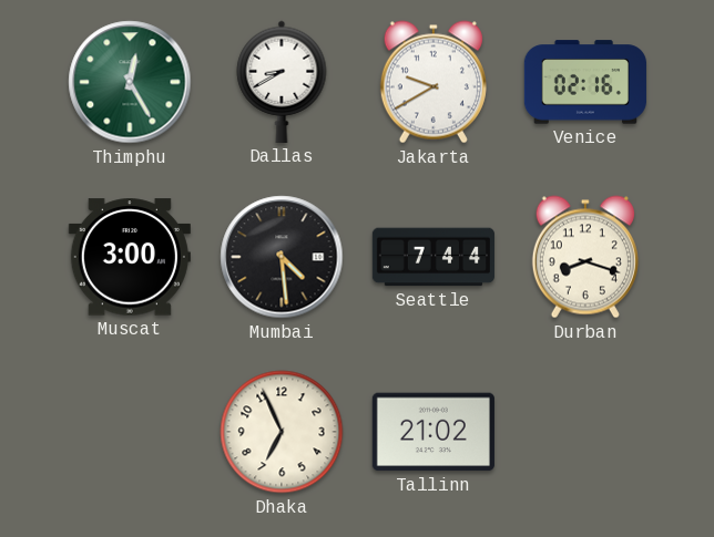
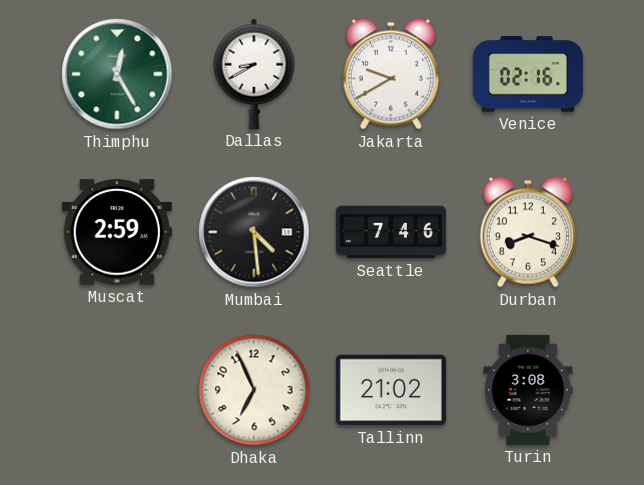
Muscat: 3:00 -> 2:59
Seattle: 7:44 -> 7:46
Turin: none -> 3:08
